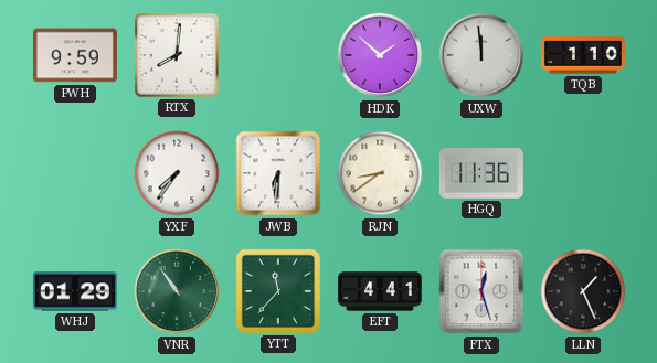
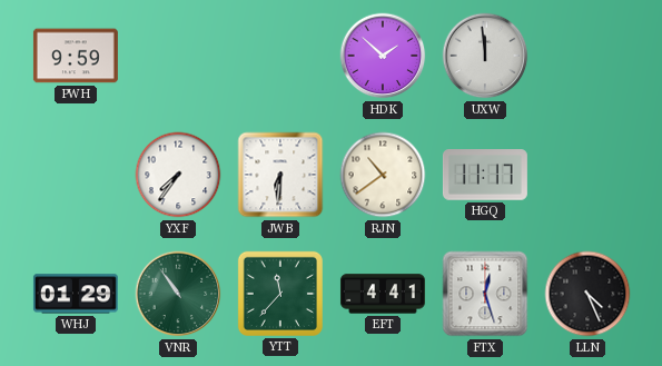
RTX: 8:01 -> none
TQB: 1:10 -> none
RJN: 8:39 -> 10:39
HGQ: 11:36 -> 11:17
LLN: 1:26 -> 4:26
